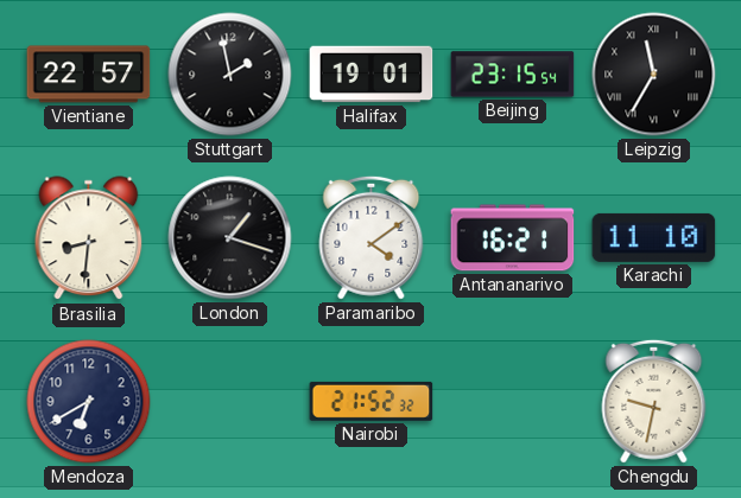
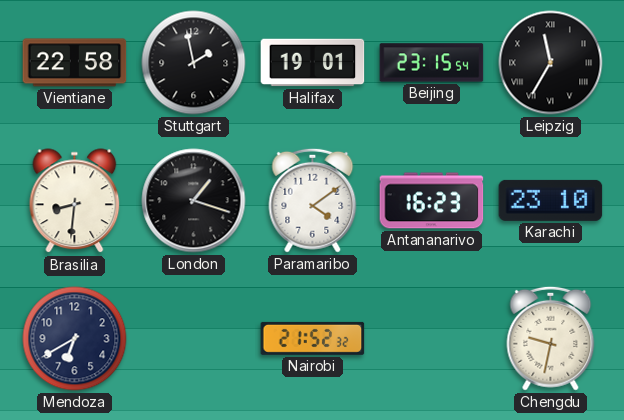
Vientiane: 22:57 -> 22:58
Antananarivo: 16:21 -> 16:23
Karachi: 11:10 -> 23:10
